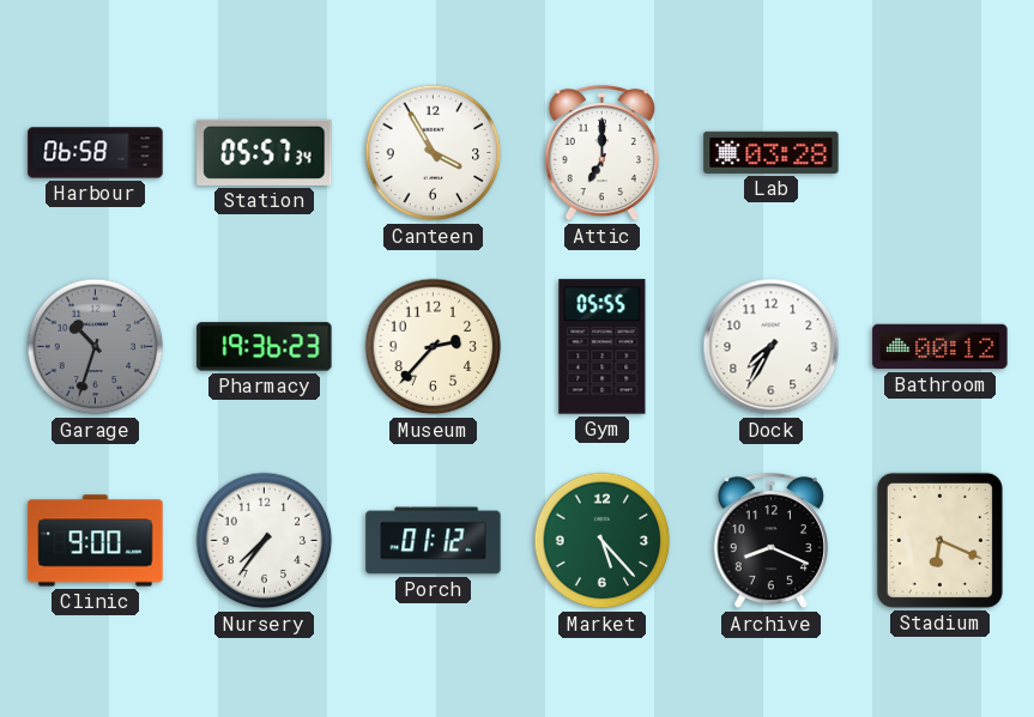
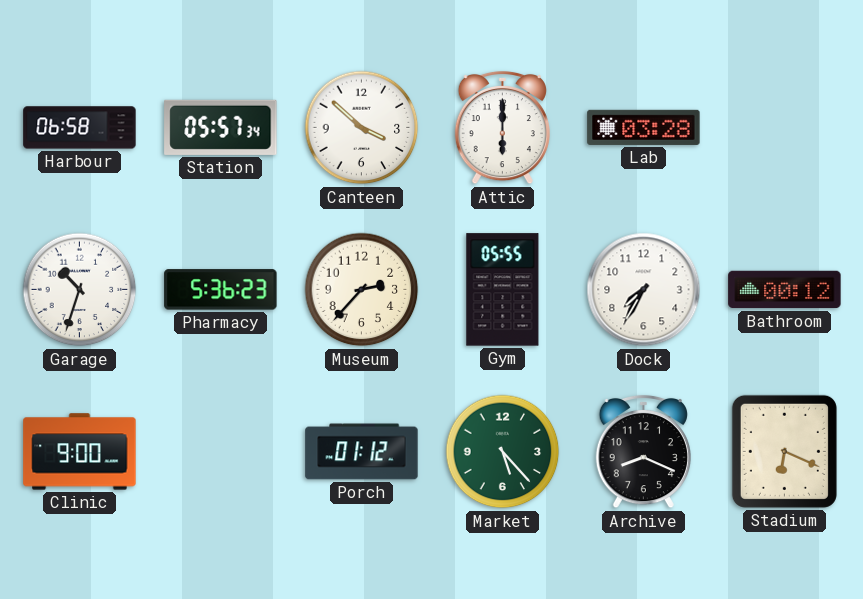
Canteen: 3:55 -> 3:52
Attic: 7:00 -> 6:00
Garage dial: grey -> white
Pharmacy: 19:36 -> 5:36
Nursery: 7:36 -> none
